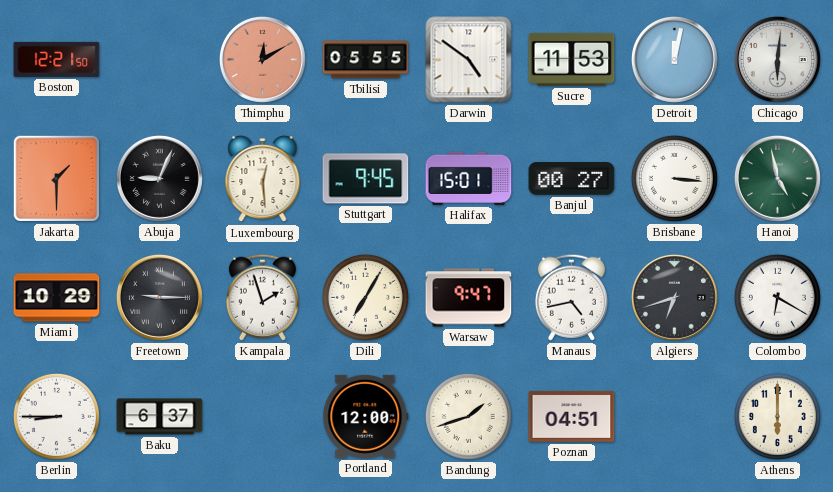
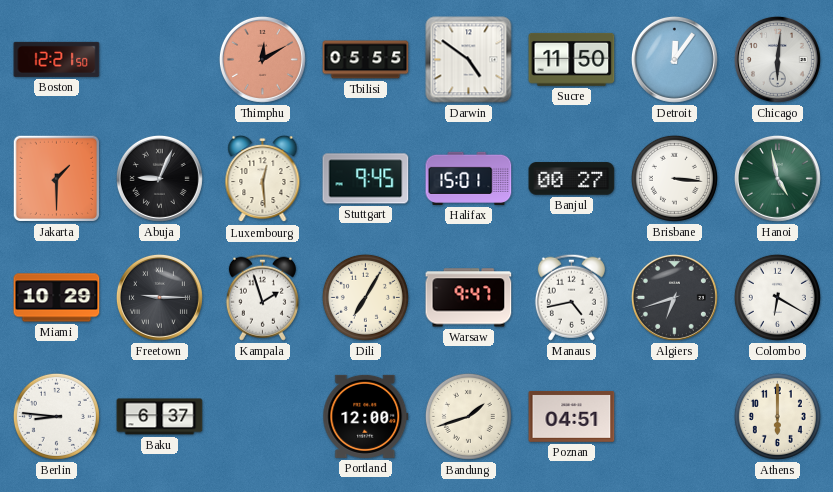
Sucre: 11:53 -> 11:50
Detroit: 12:02 -> 12:06
Berlin: 8:45 -> 8:46
